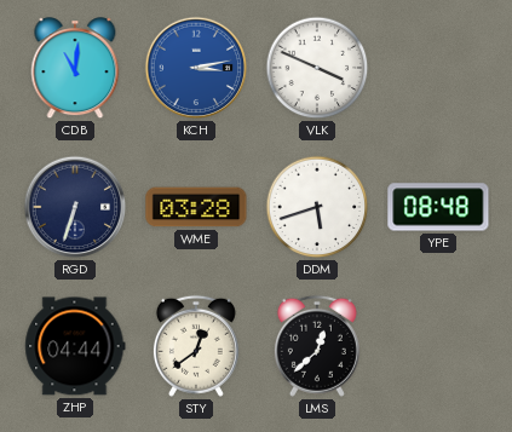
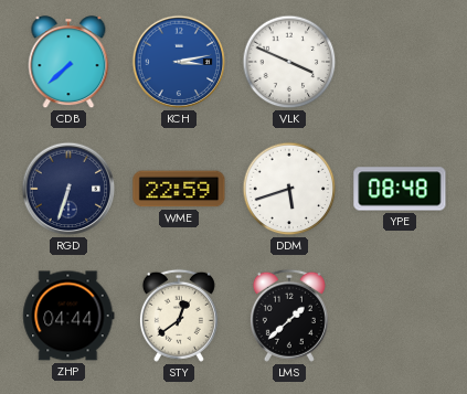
CDB: 11:01 -> 7:38
WME: 03:28 -> 22:59
LMS: 12:38 -> 1:38
